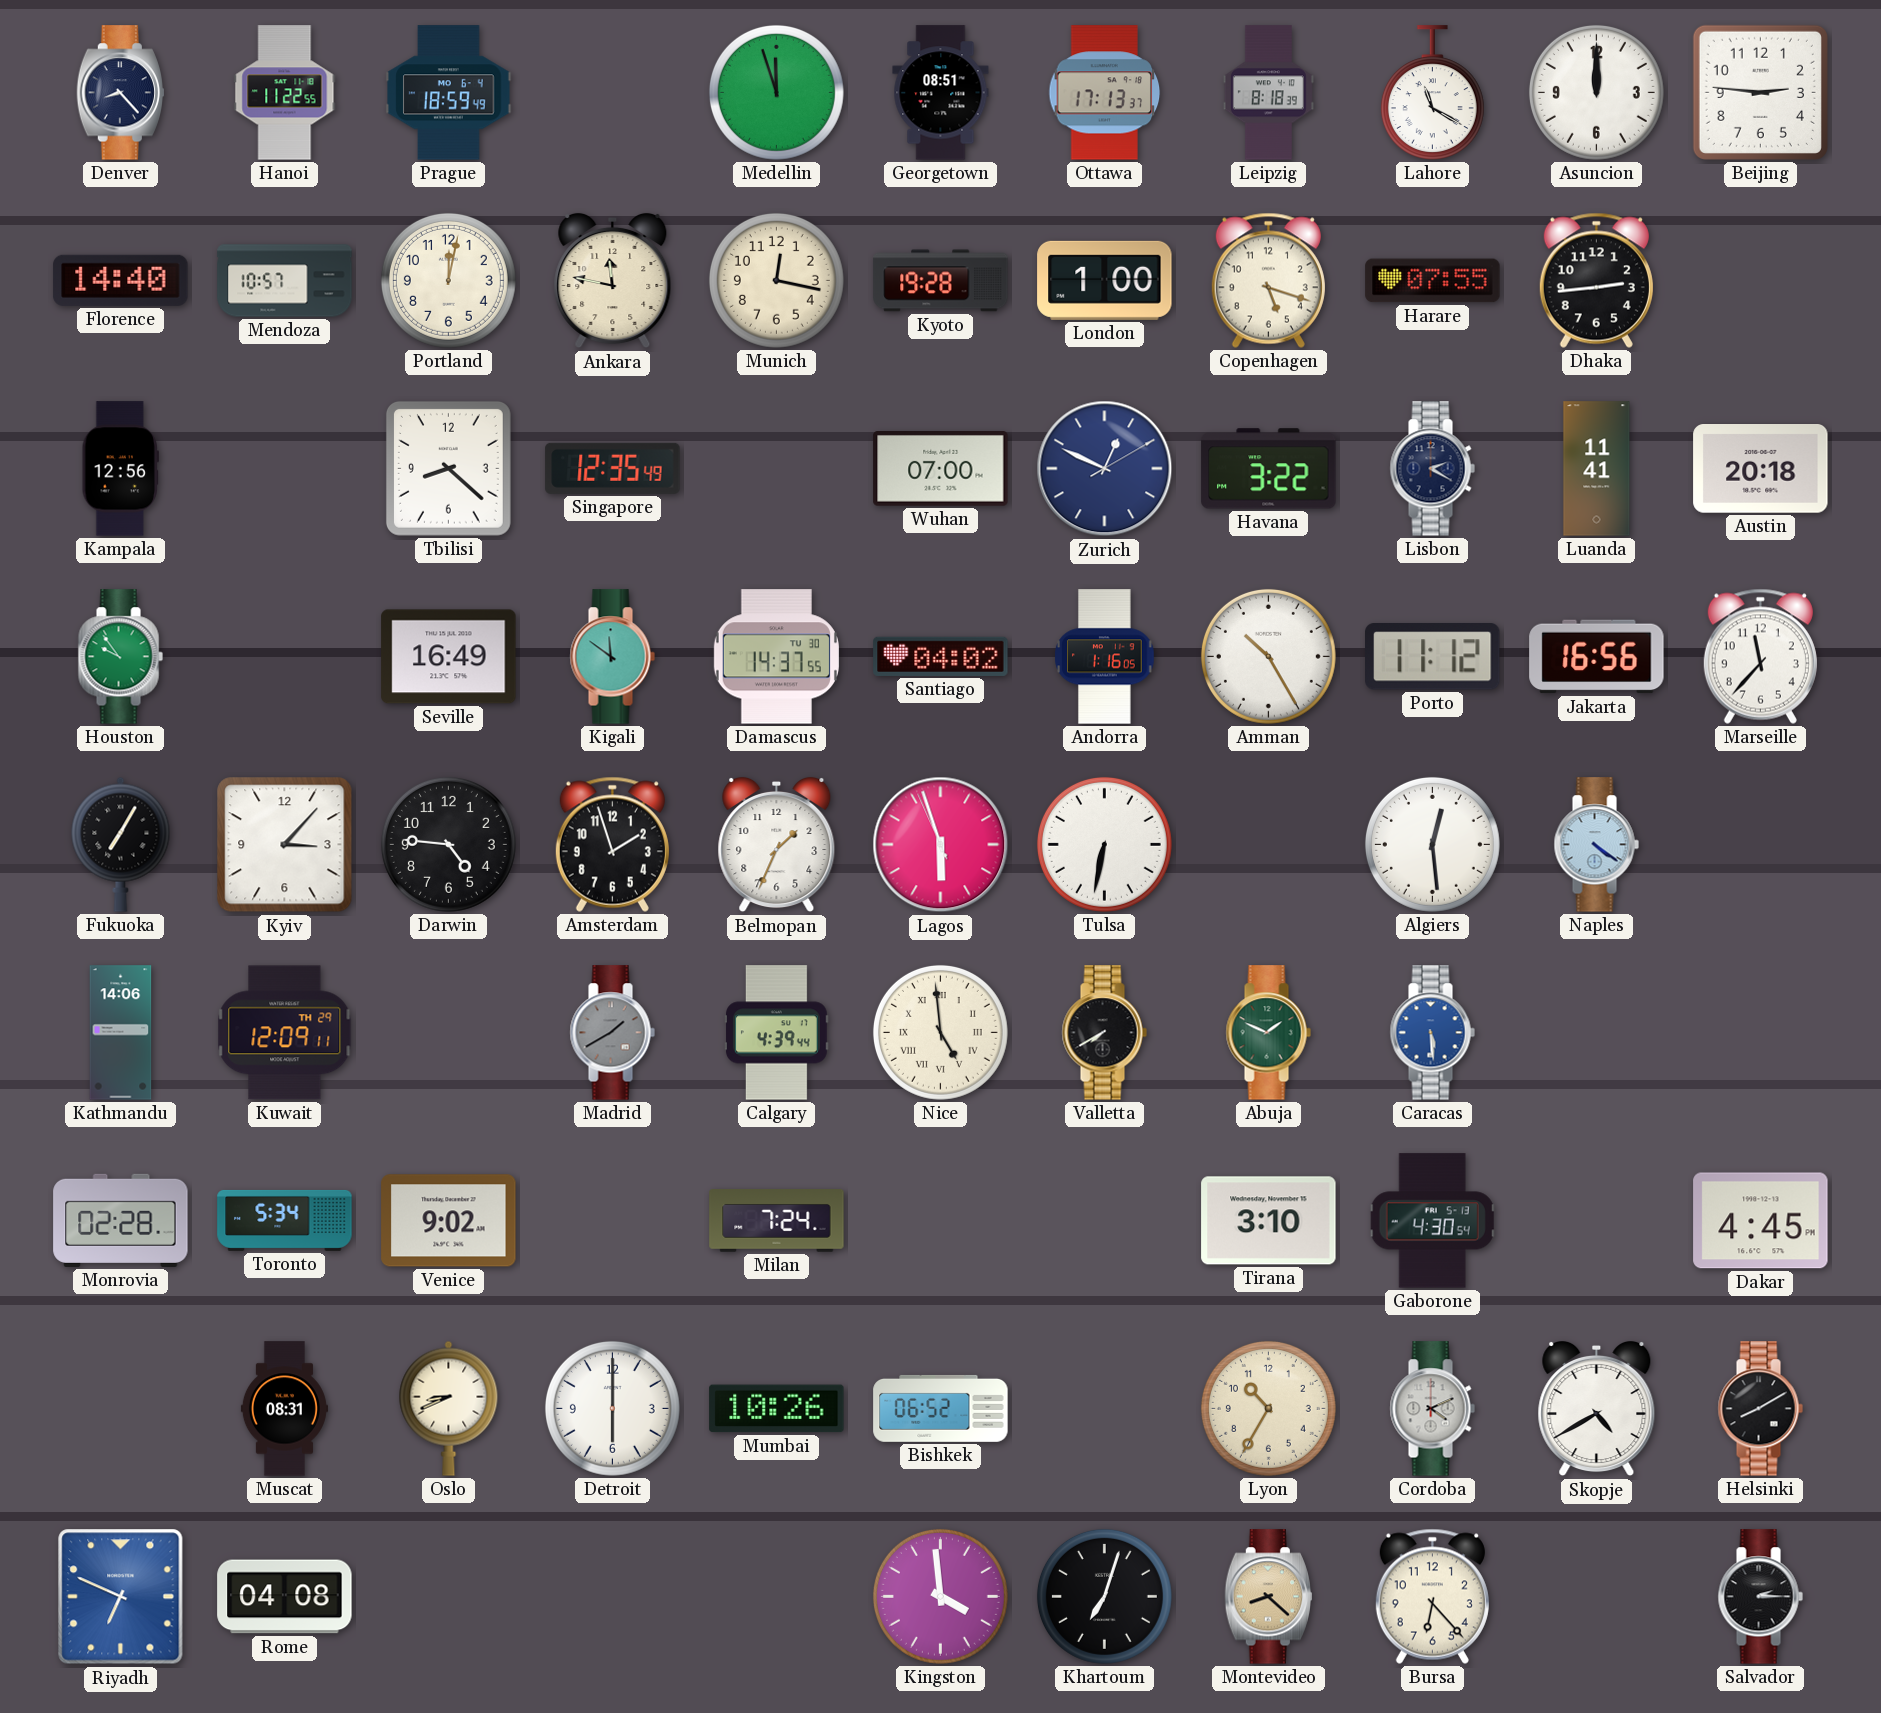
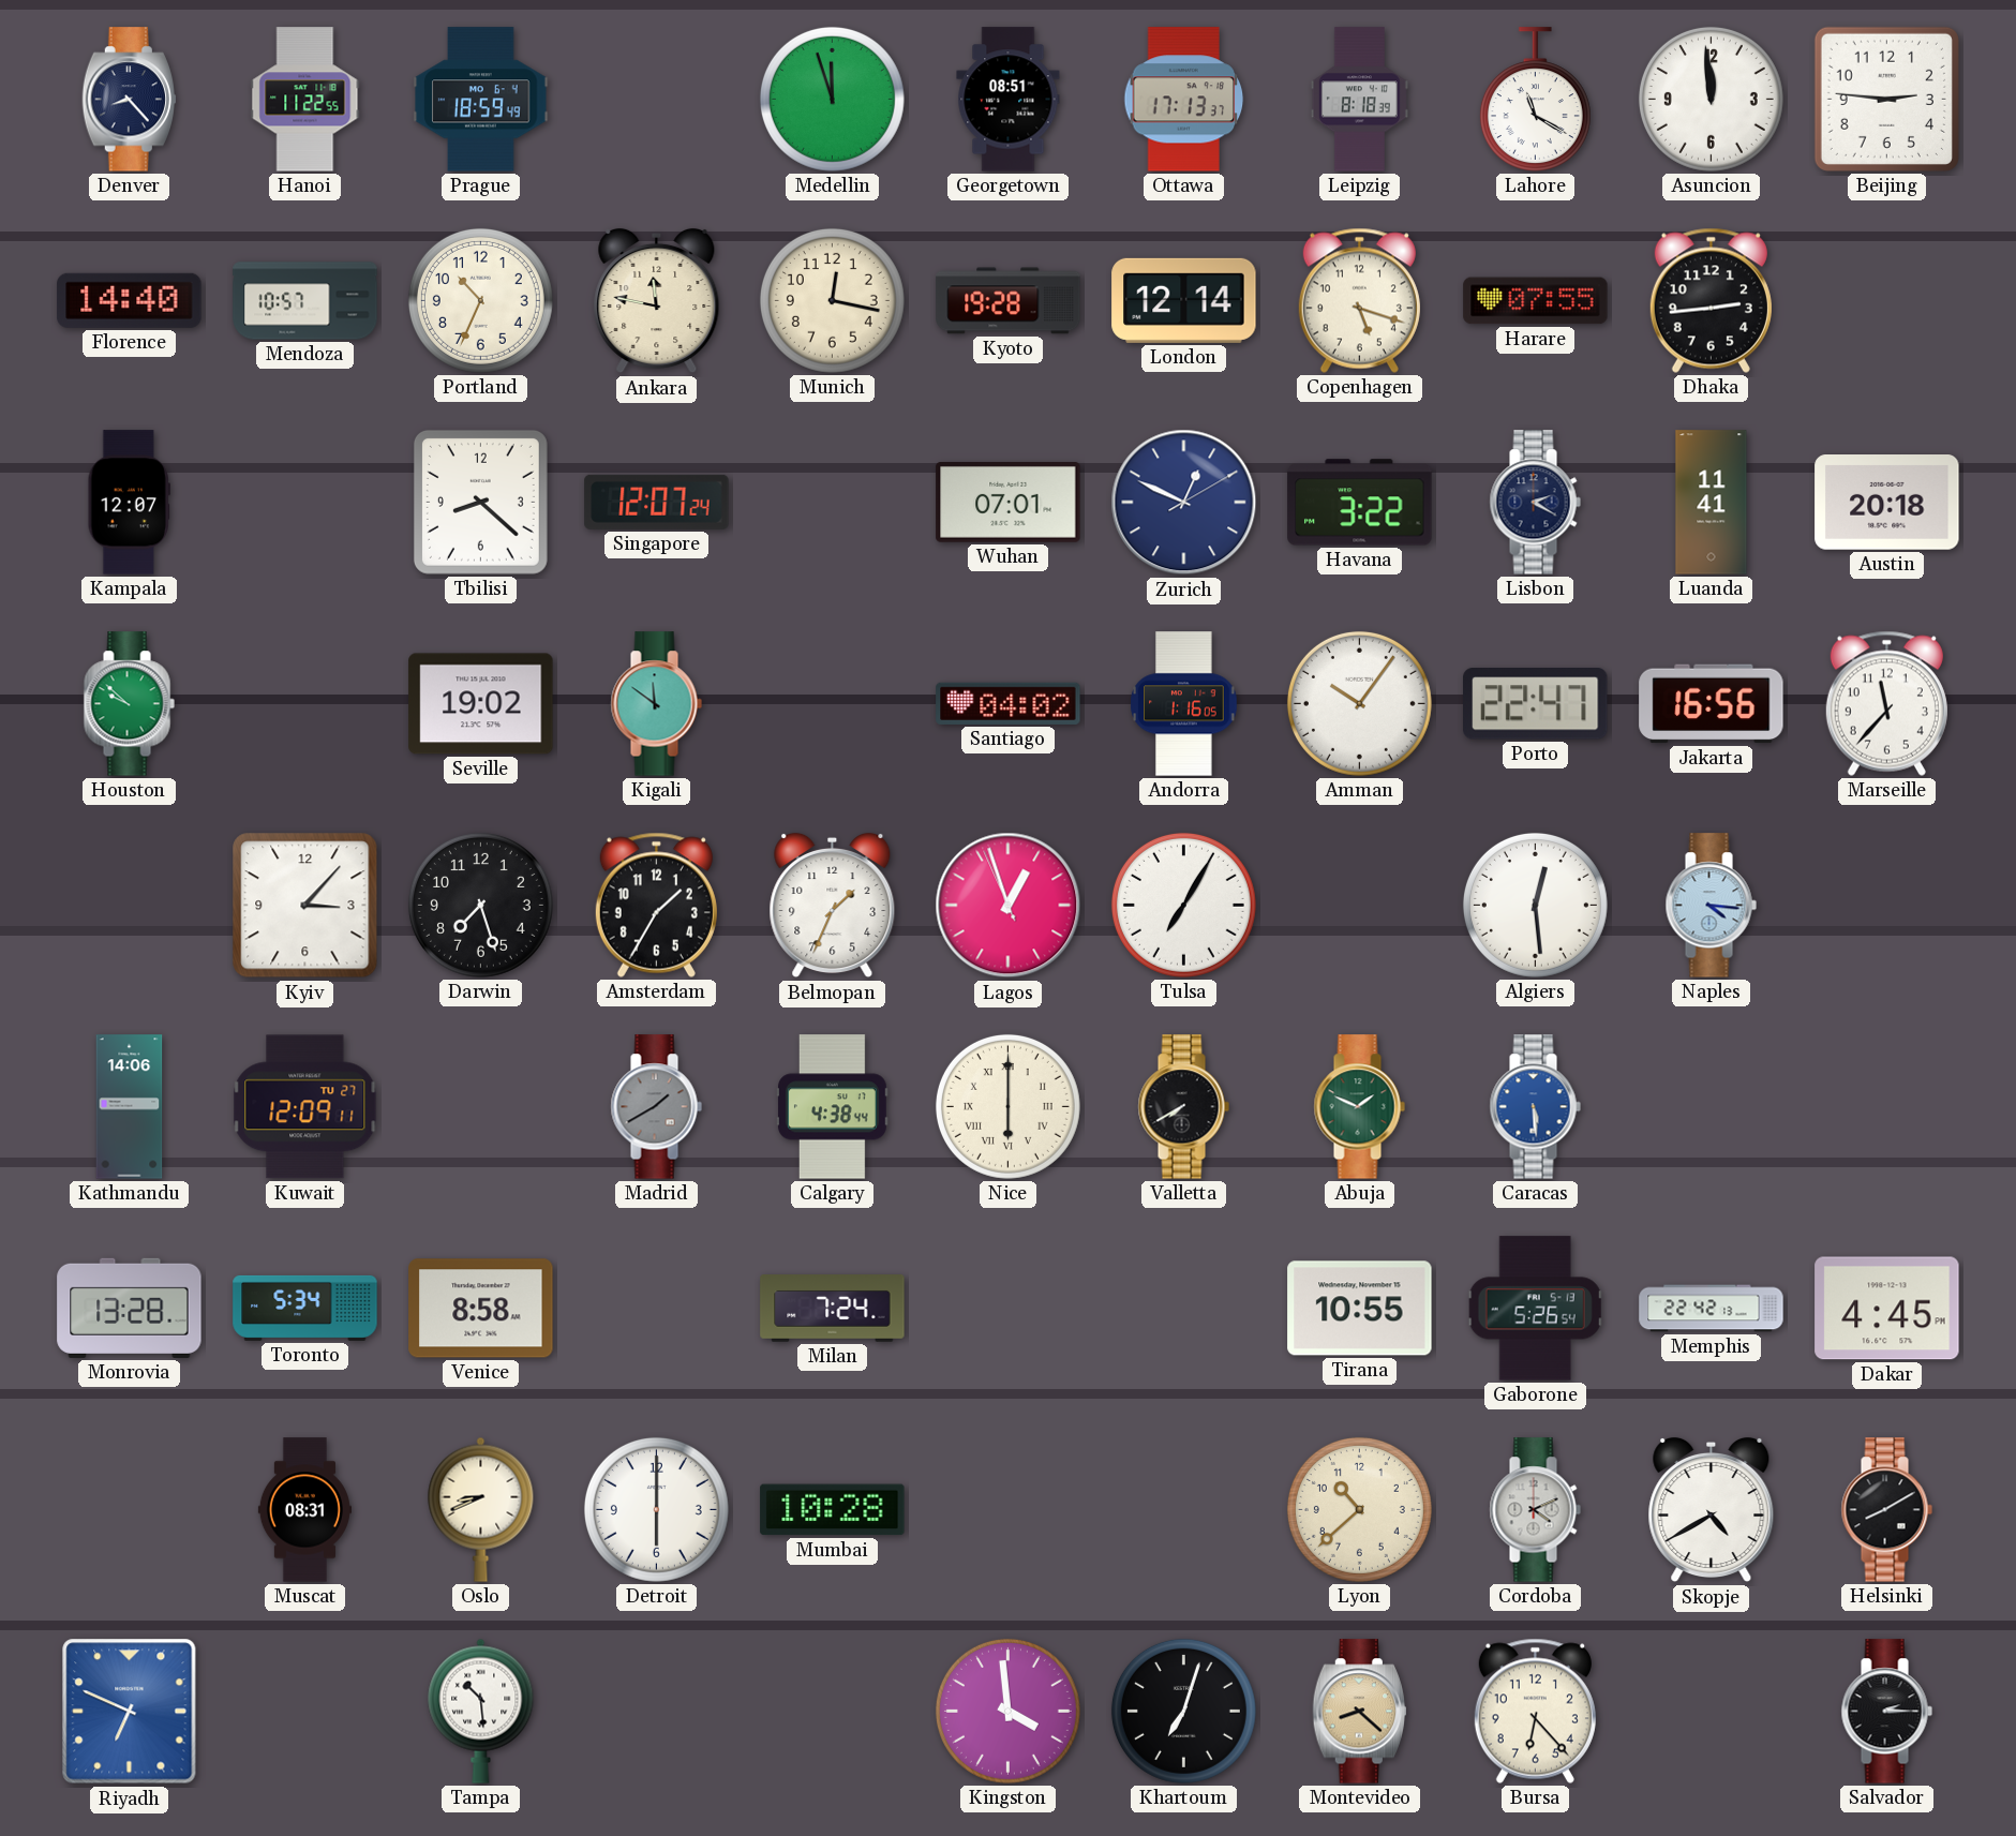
Asuncion: 12:00 -> 11:59
Portland: 12:02 -> 10:34
London: 1:00 -> 12:14
Kampala: 12:56 -> 12:07
Singapore: 12:35 -> 12:07
Wuhan: 07:00 -> 07:01
Houston: 9:54 -> 9:52
Seville: 16:49 -> 19:02
Damascus: 14:37 -> none
Amman: 10:25 -> 10:06
Porto: 11:12 -> 22:47
Fukuoka: 7:05 -> none
Darwin: 4:46 -> 7:27
Amsterdam: 1:57 -> 1:35
Lagos: 5:56 -> 12:56
Tulsa: 6:32 -> 7:05
Naples: 4:21 -> 4:16
Kuwait date: TH 29 -> TU 27
Calgary: 4:39 -> 4:38
Nice: 4:59 -> 6:00
Monrovia: 02:28 -> 13:28
Venice: 9:02 -> 8:58
Tirana: 3:10 -> 10:55
Gaborone: 4:30 -> 5:26
Memphis: none -> 22:42
Mumbai: 10:26 -> 10:28
Bishkek: 06:52 -> none
Lyon: 10:35 -> 10:38
Rome: 04:08 -> none
Tampa: none -> 10:29
